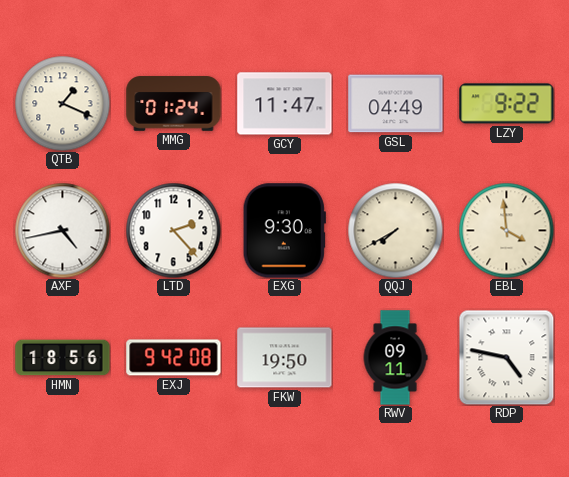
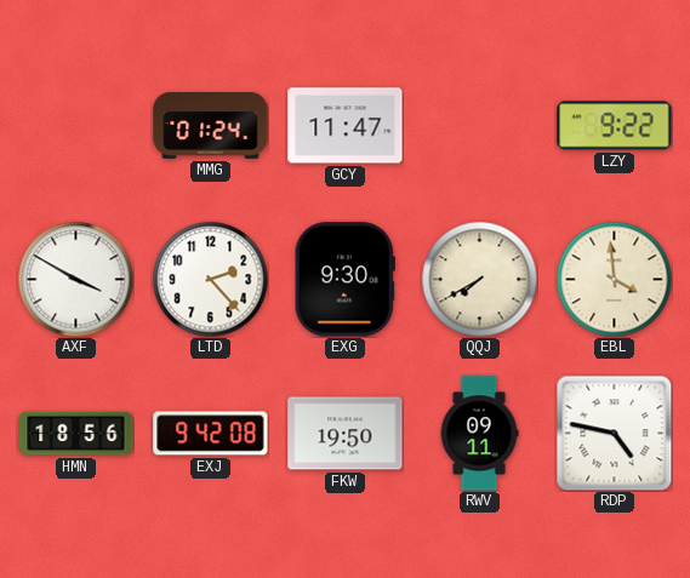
QTB: 1:19 -> none
GSL: 04:49 -> none
AXF: 4:43 -> 3:50
